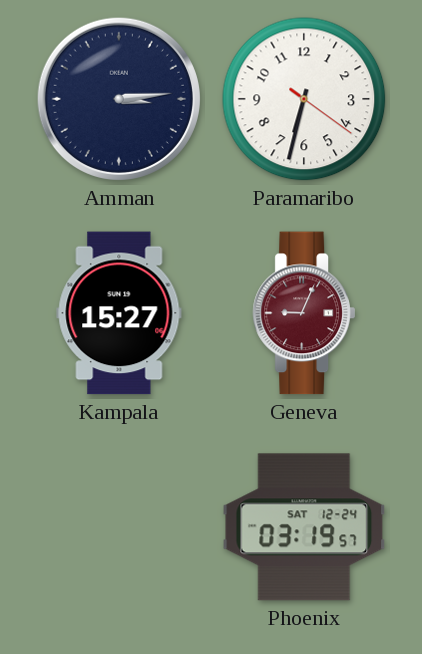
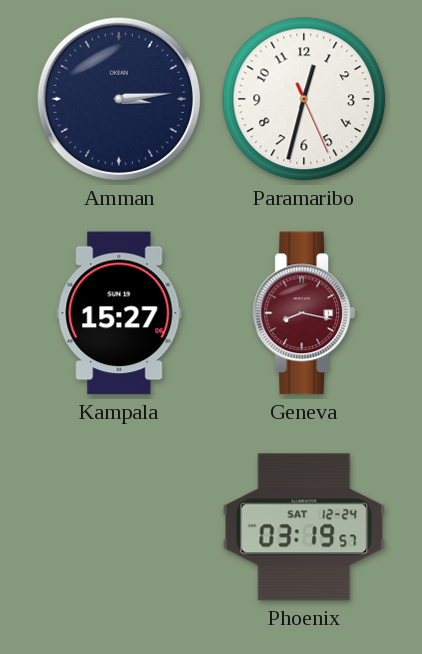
Paramaribo: 6:32 -> 12:32
Geneva: 9:04 -> 8:17
